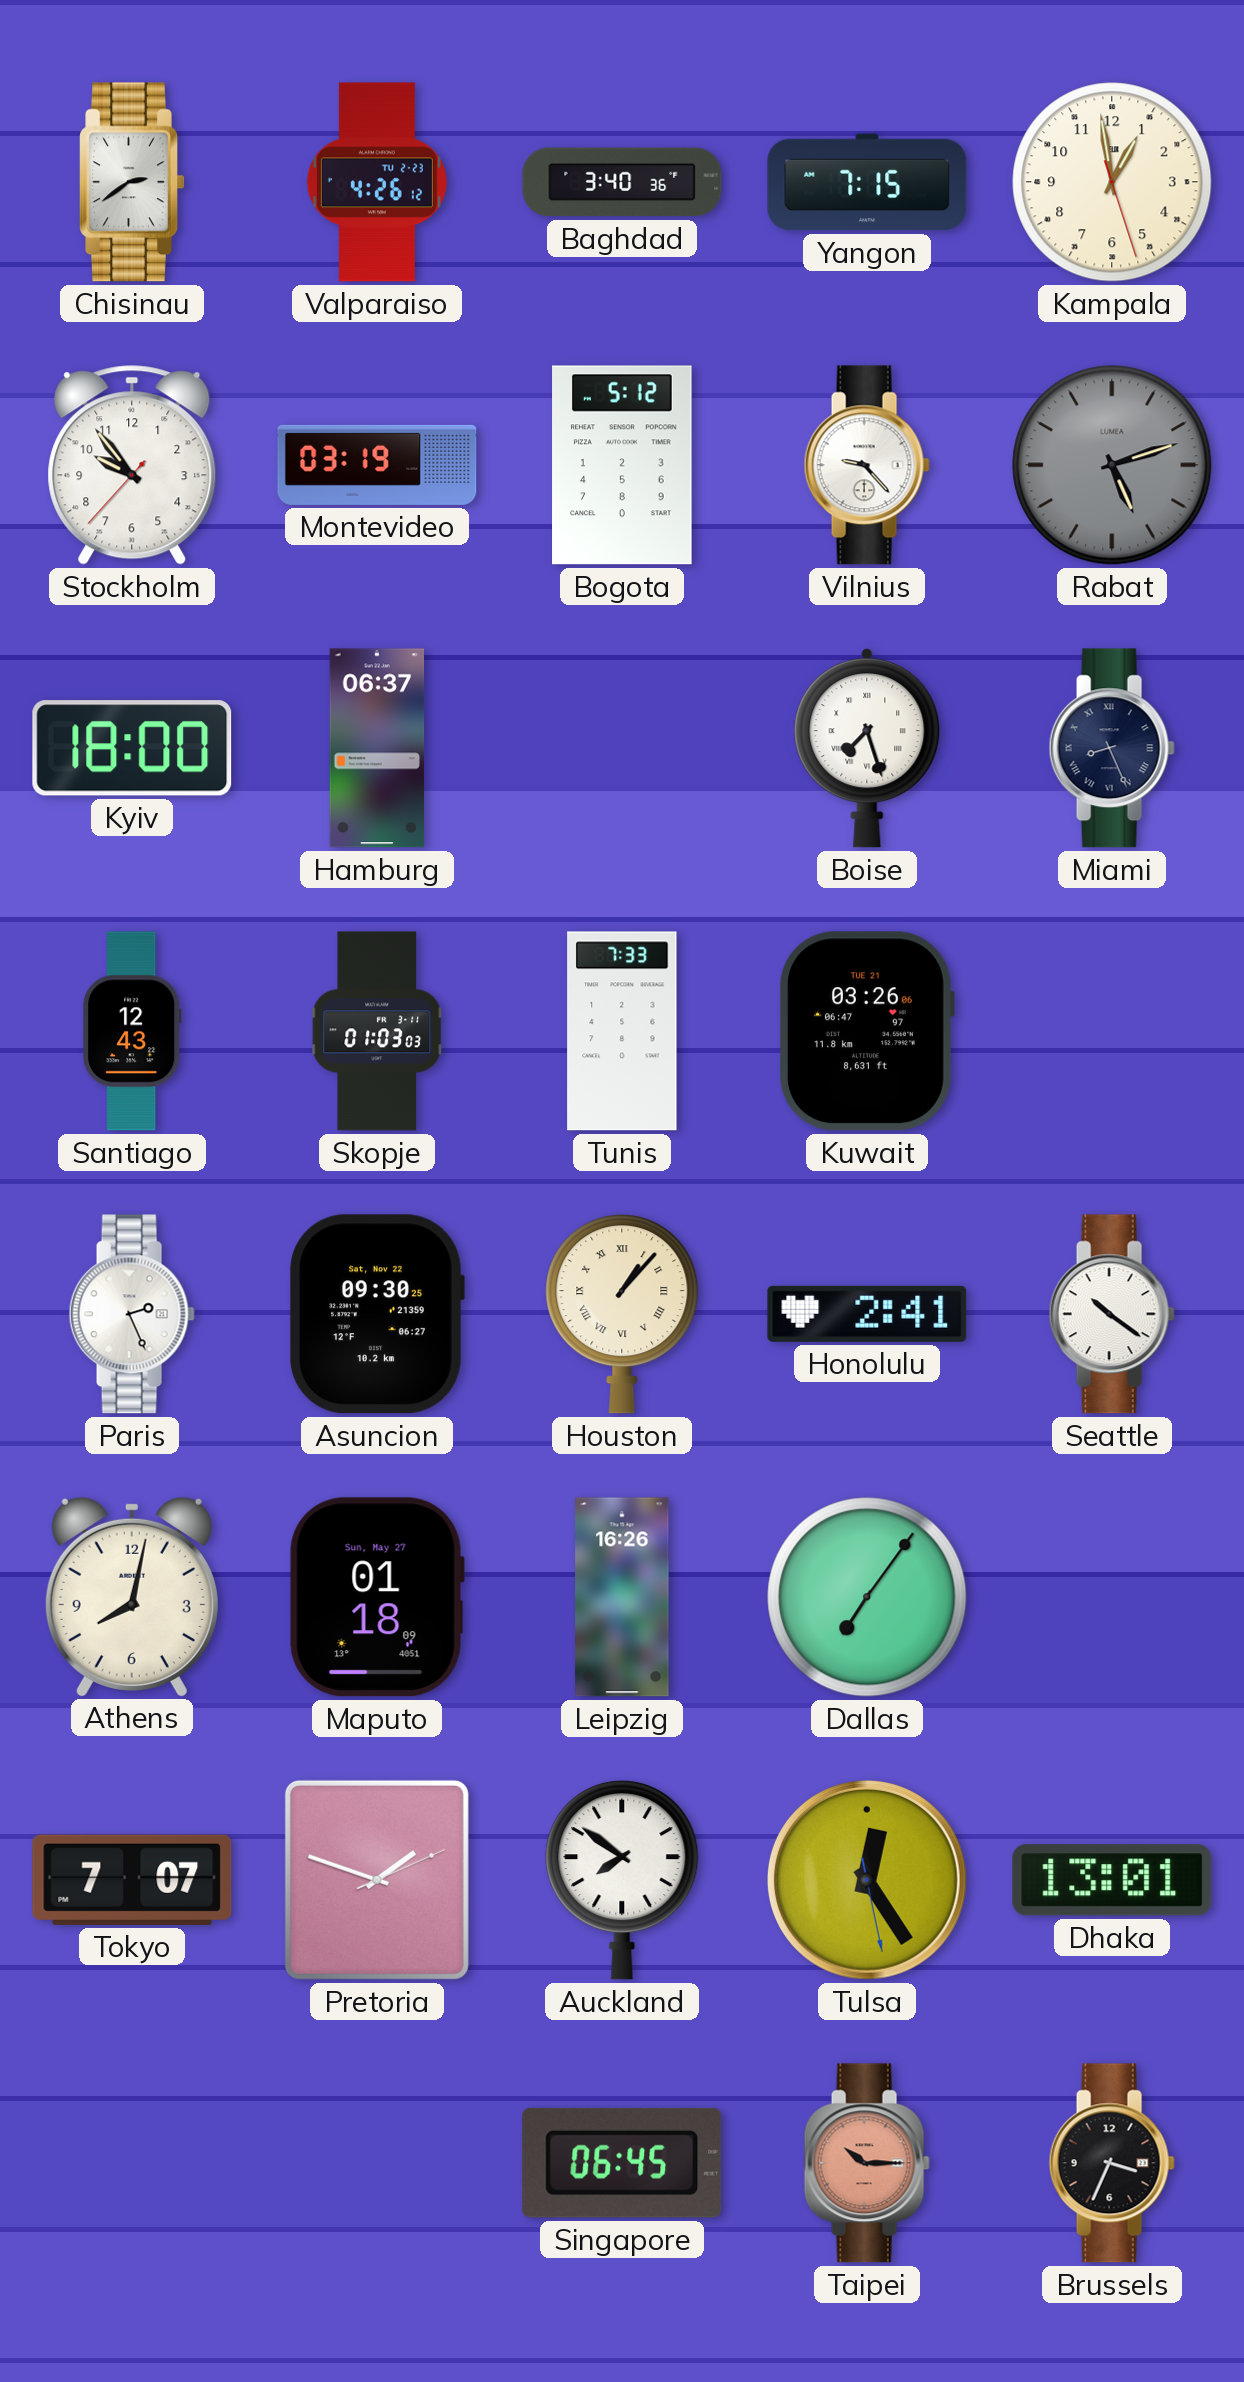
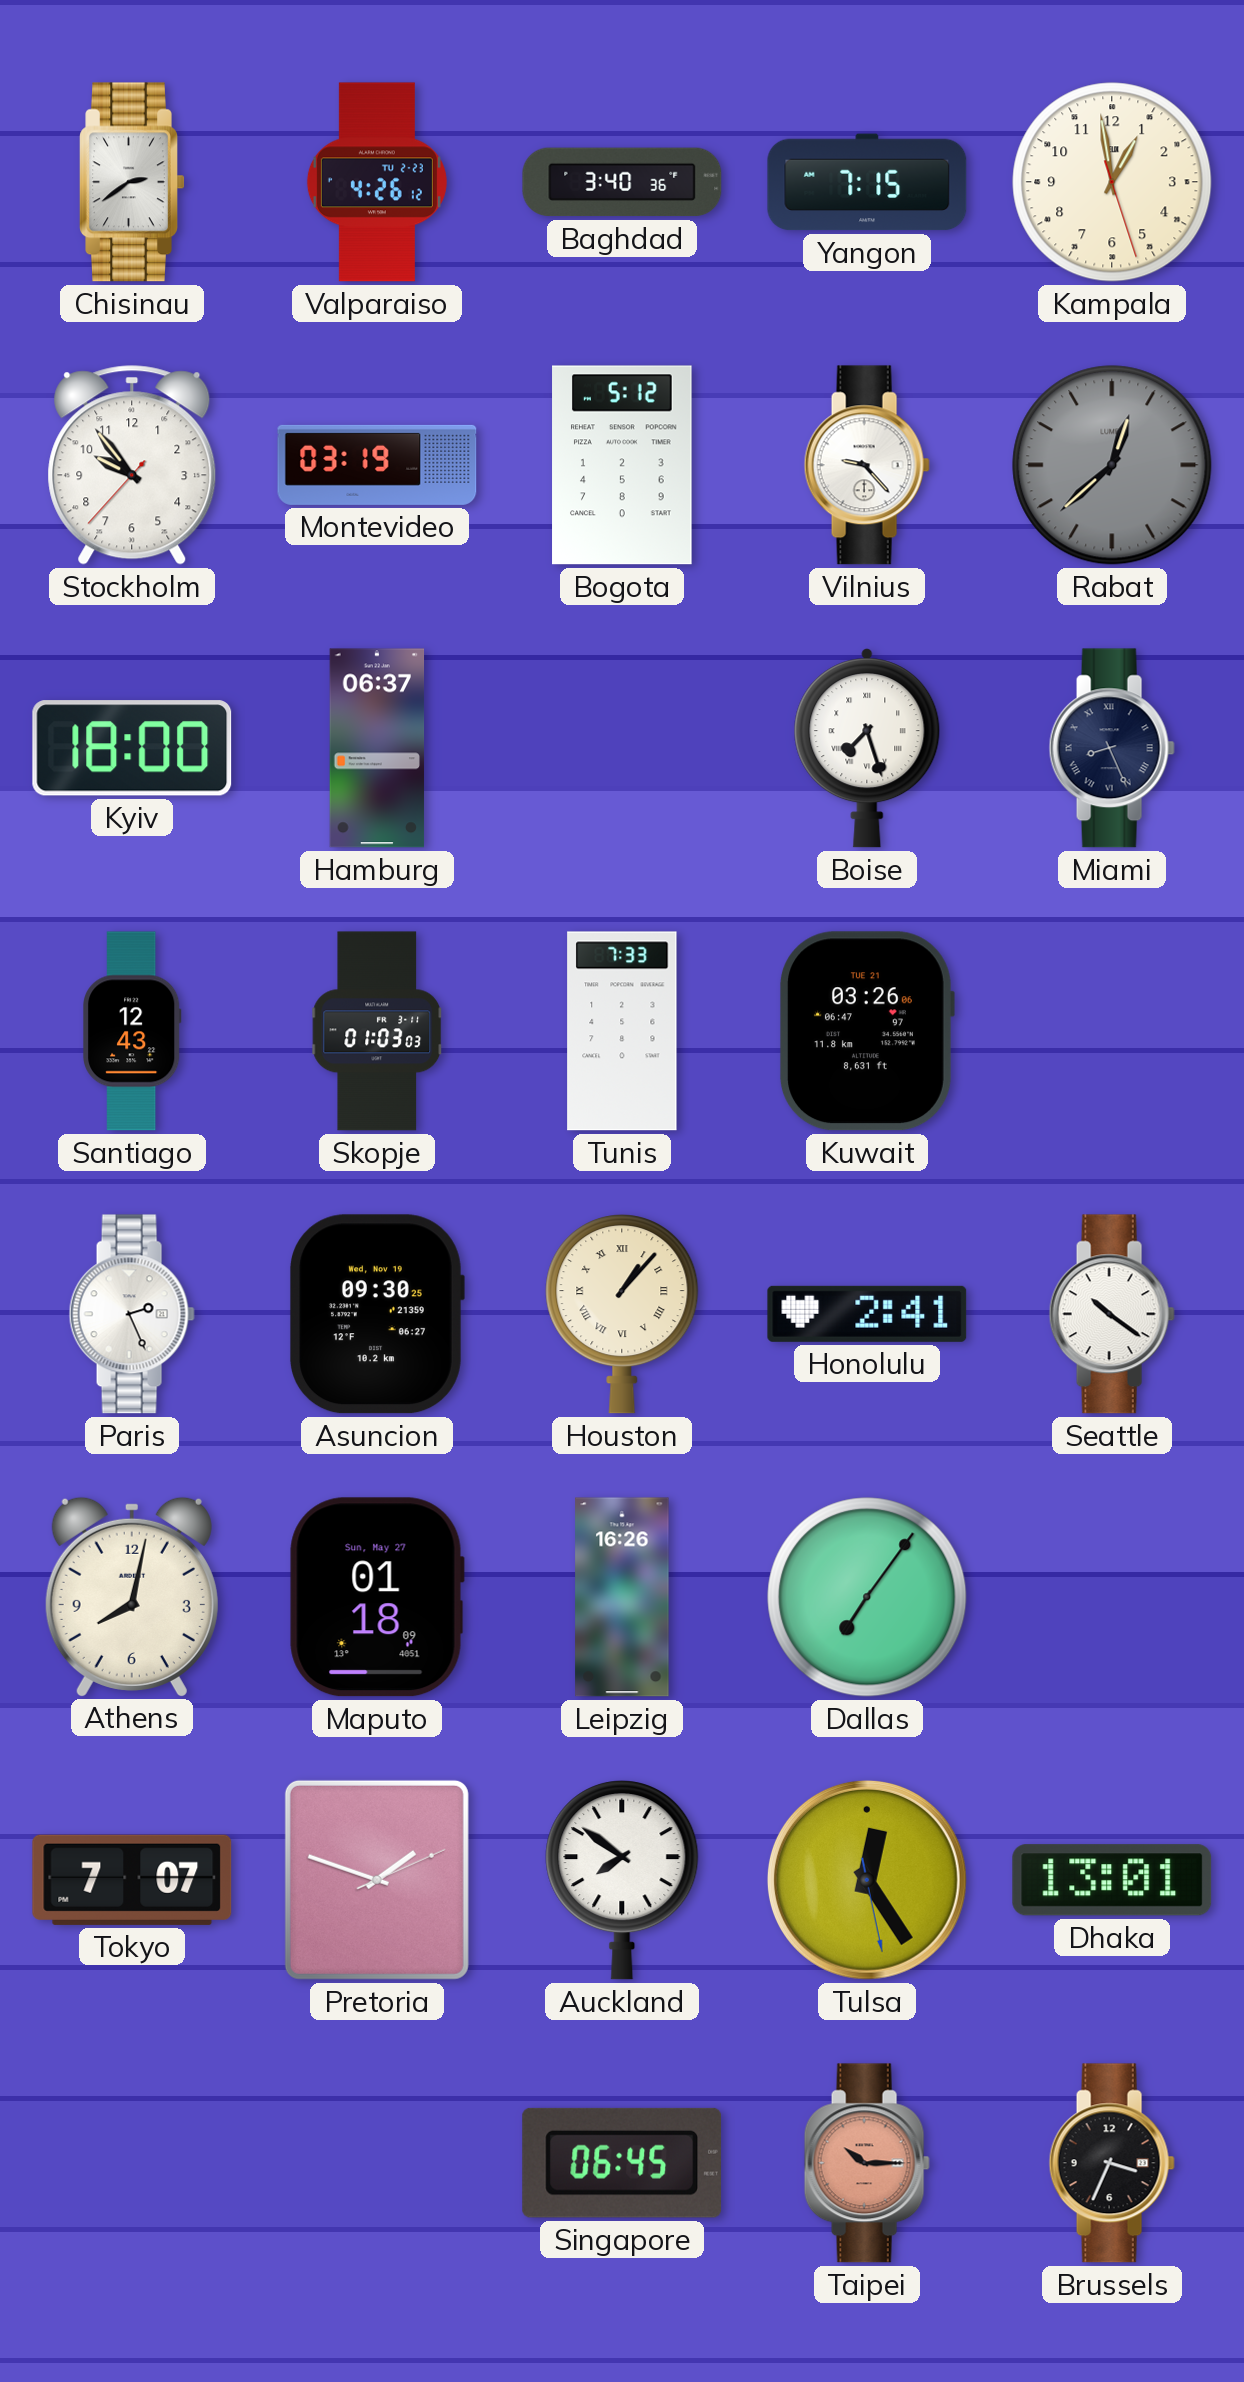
Rabat: 5:12 -> 12:38
Asuncion date: Sat, Nov 22 -> Wed, Nov 19
